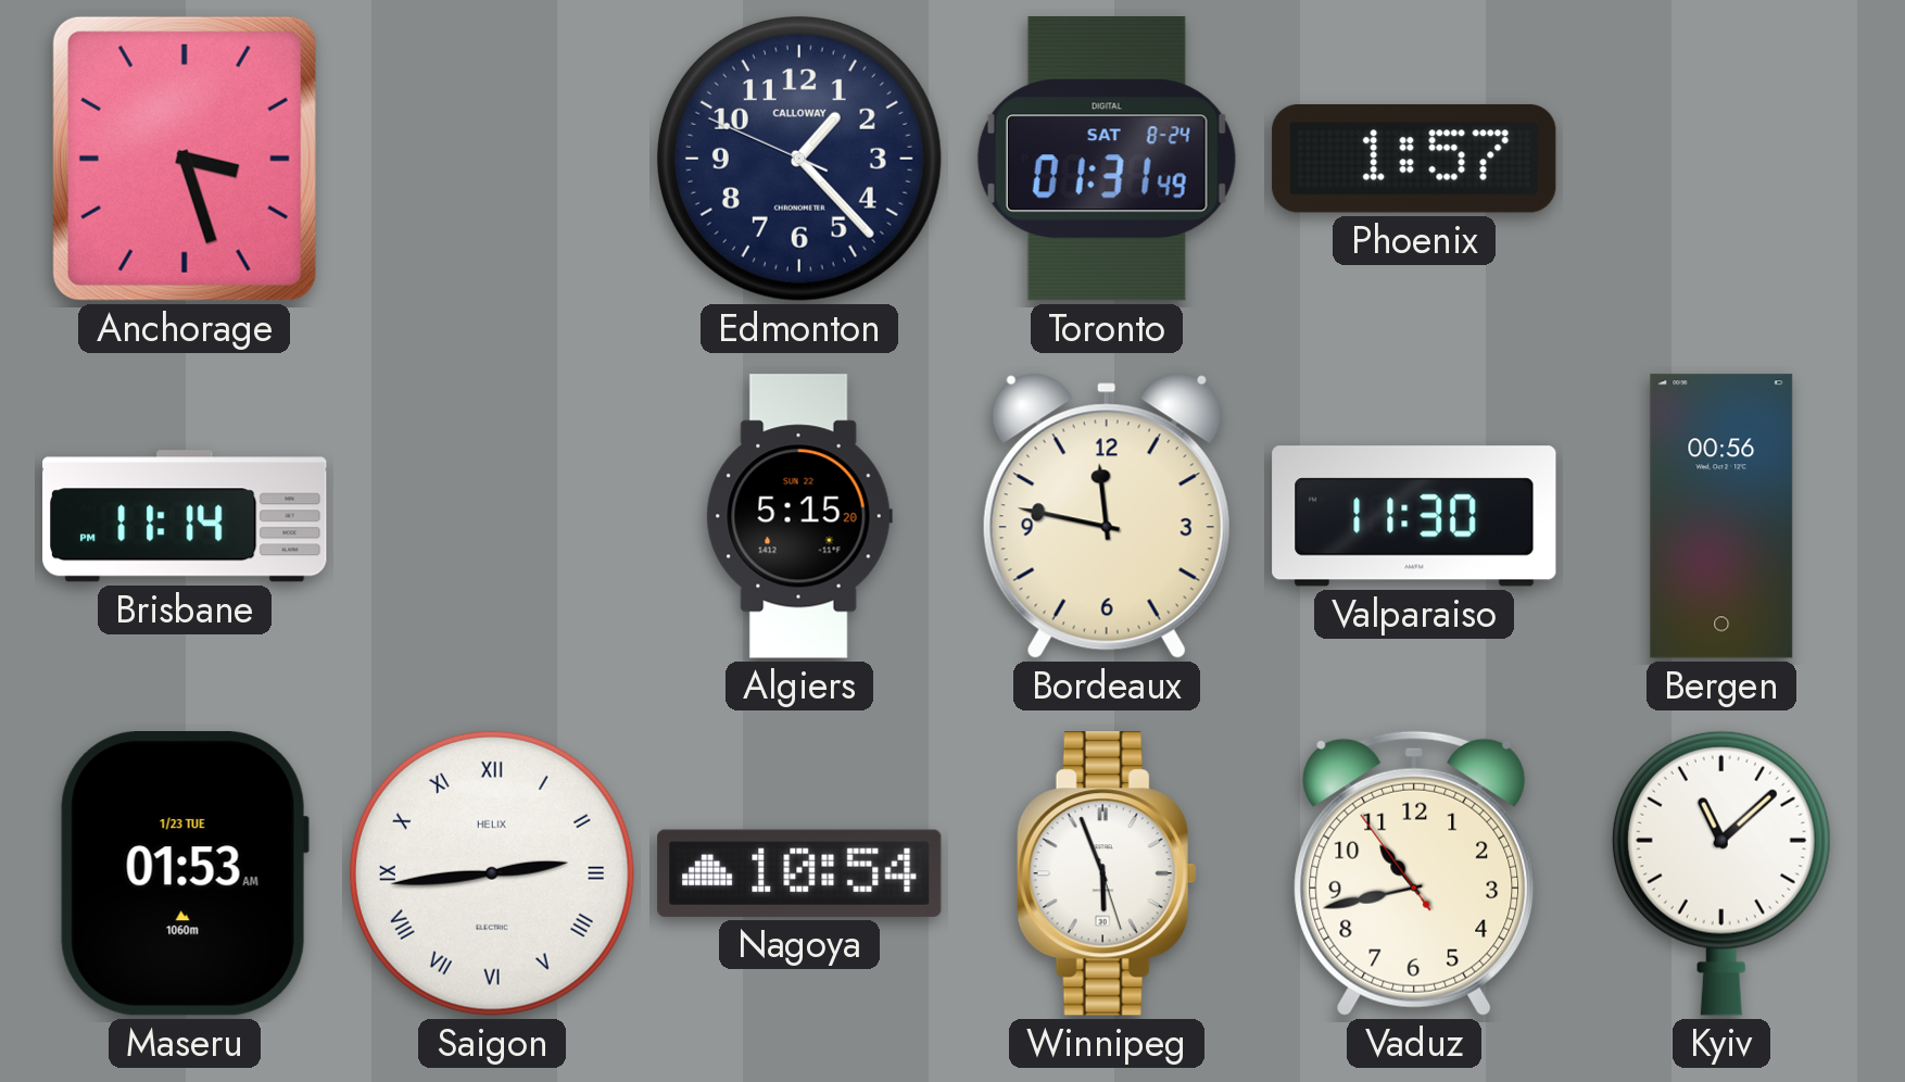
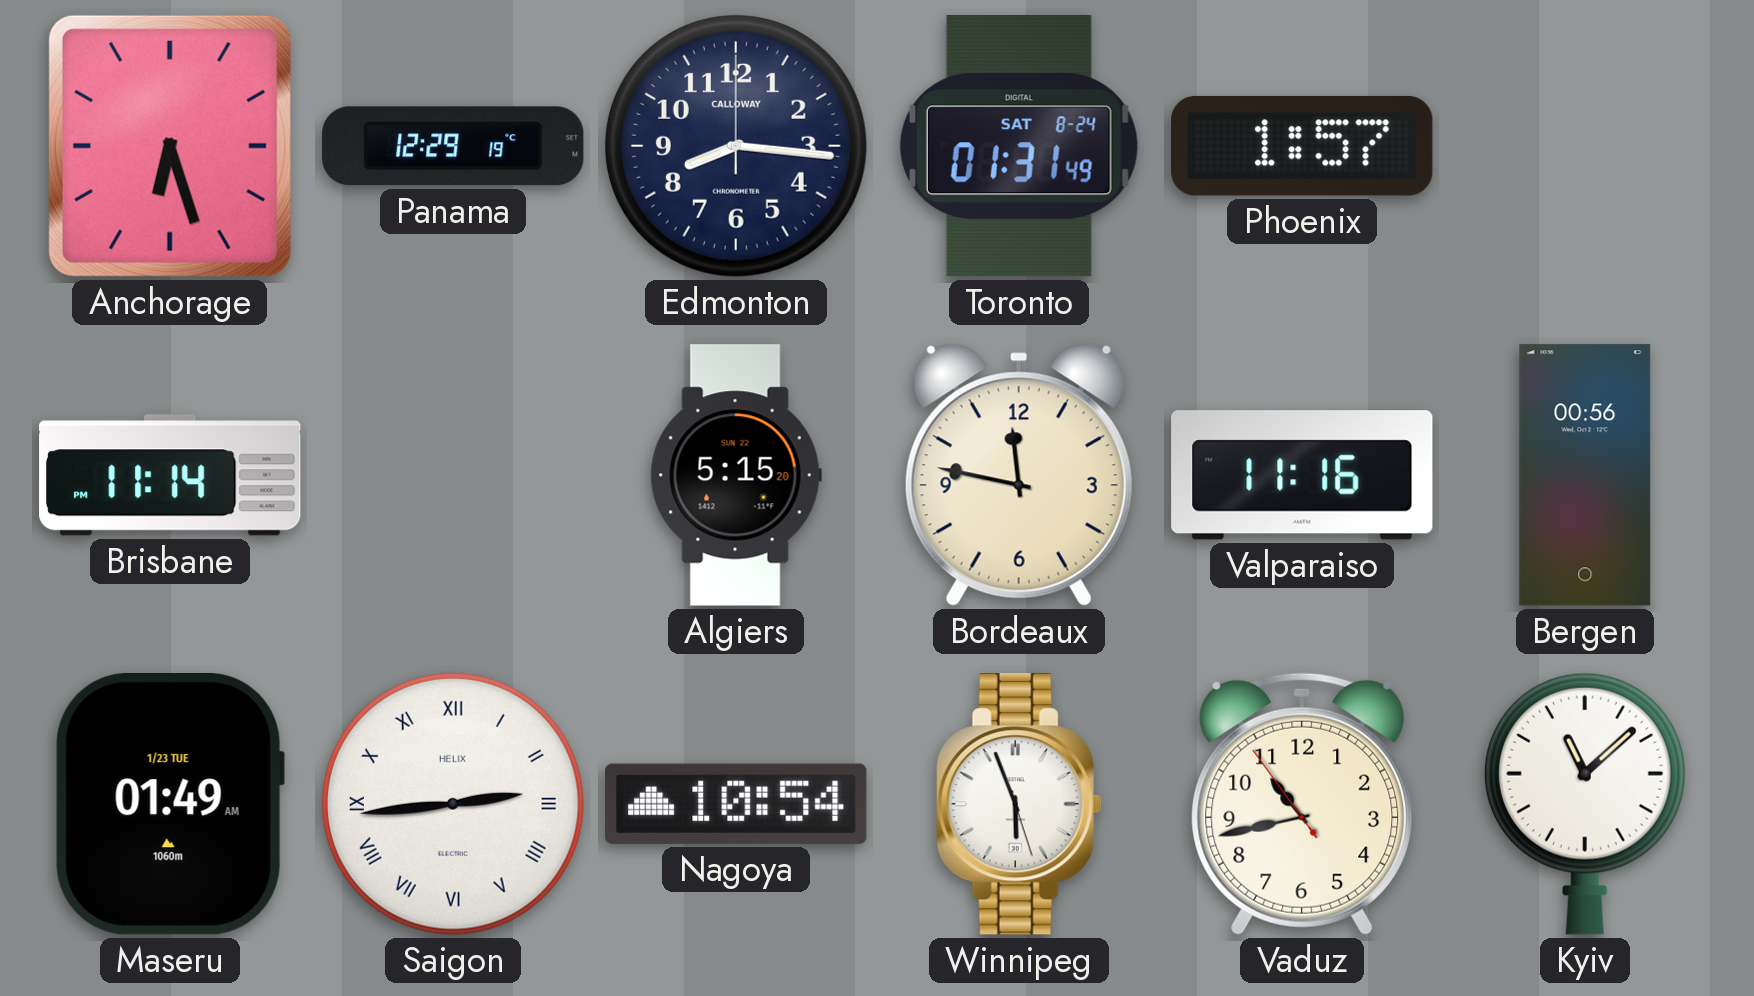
Anchorage: 3:27 -> 6:27
Panama: none -> 12:29
Edmonton: 1:22 -> 8:16
Valparaiso: 11:30 -> 11:16
Maseru: 01:53 -> 01:49
